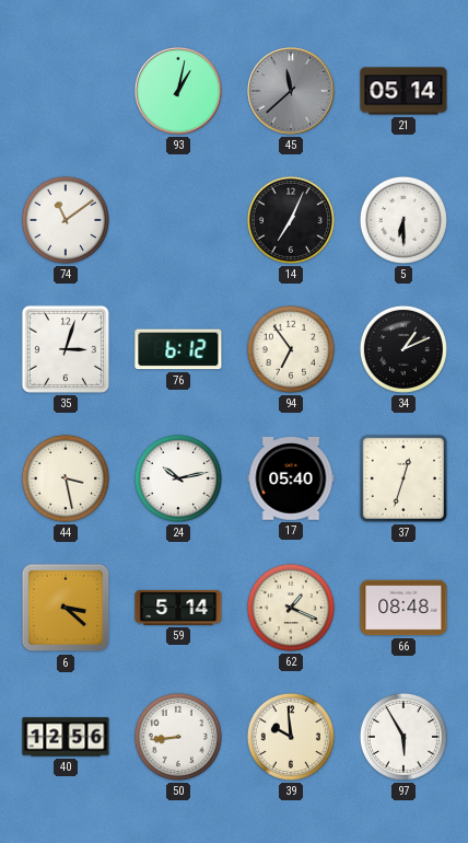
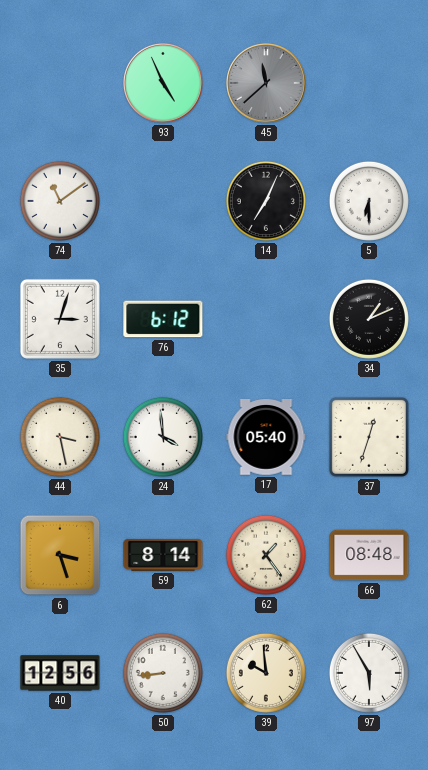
93: 1:02 -> 4:56
21: 05:14 -> none
94: 6:54 -> none
24: 10:13 -> 3:59
6: 3:22 -> 3:27
59: 5:14 -> 8:14
62: 1:19 -> 1:24
